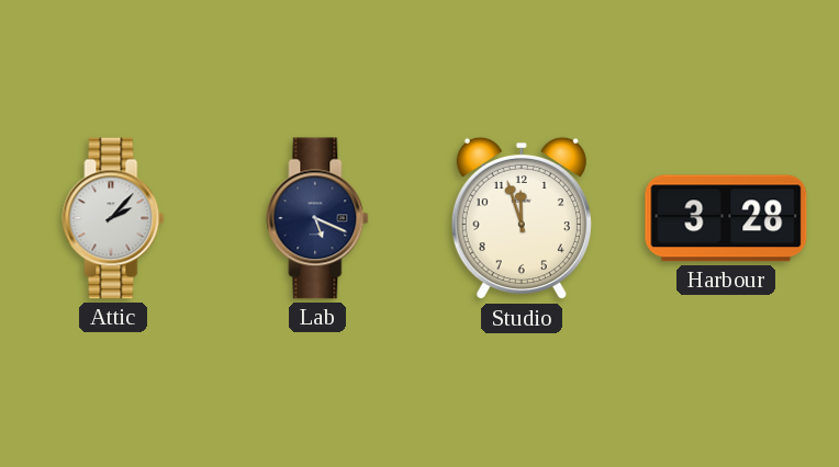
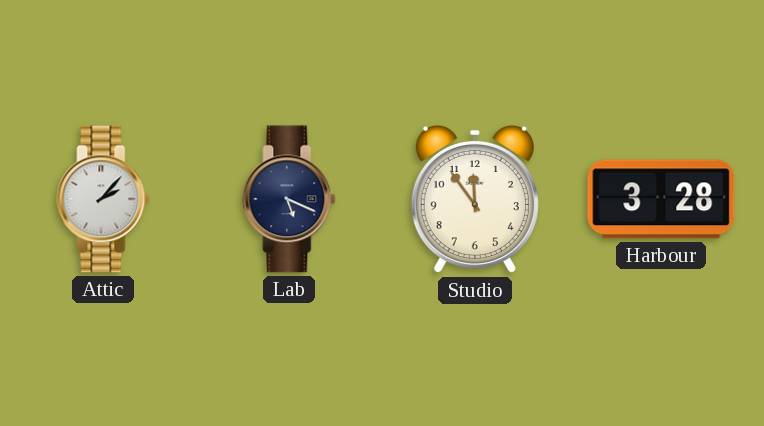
Studio: 11:57 -> 11:54
